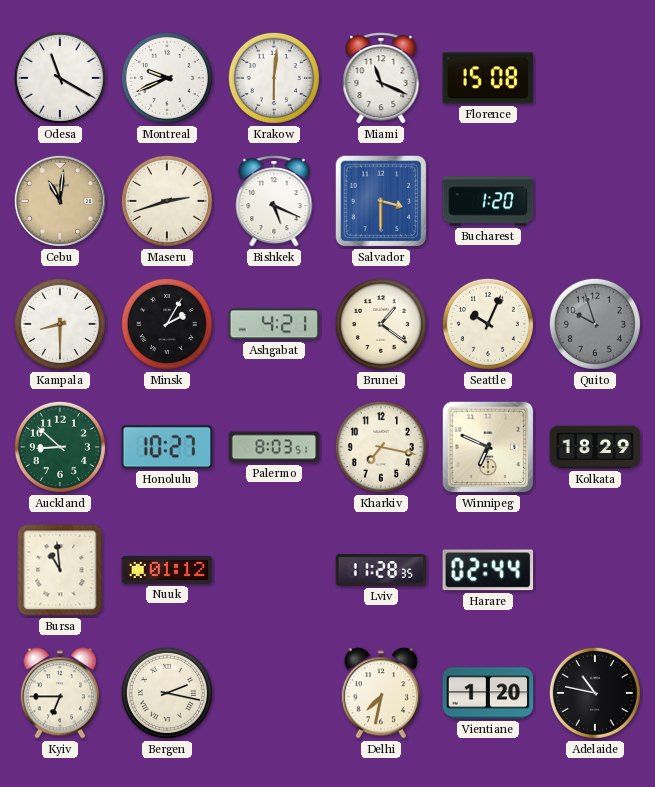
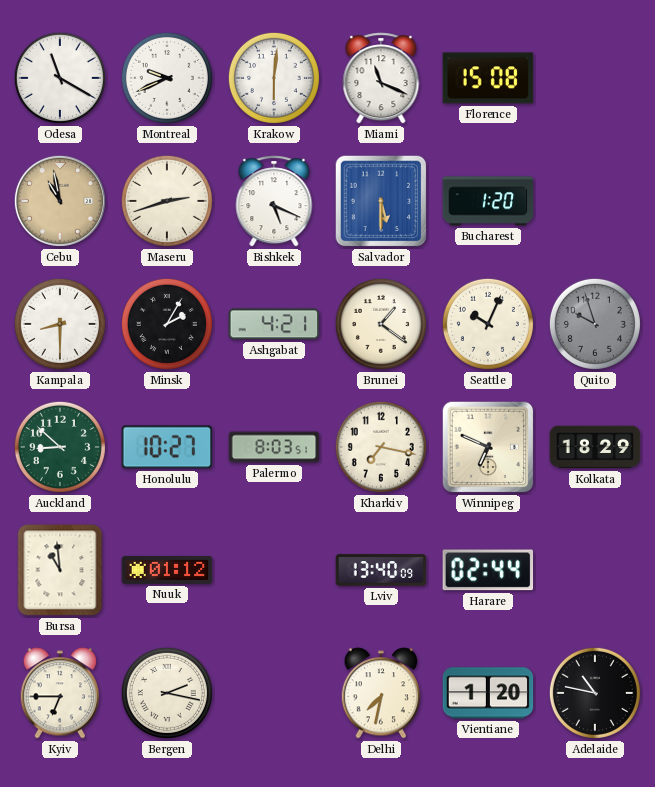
Cebu: 11:01 -> 10:58
Salvador: 3:30 -> 5:30
Lviv: 11:28 -> 13:40
